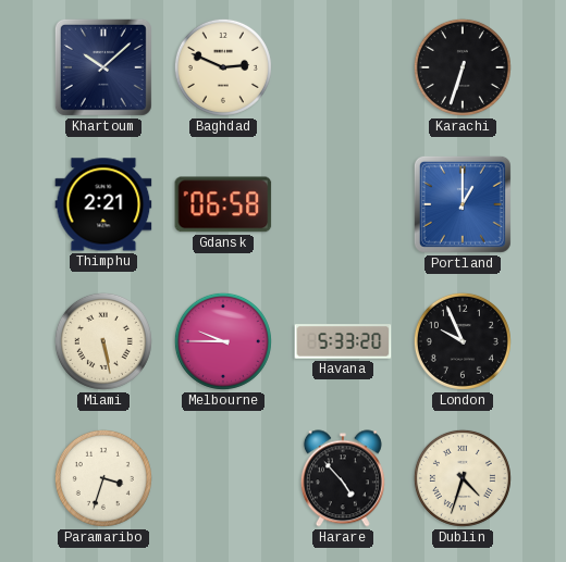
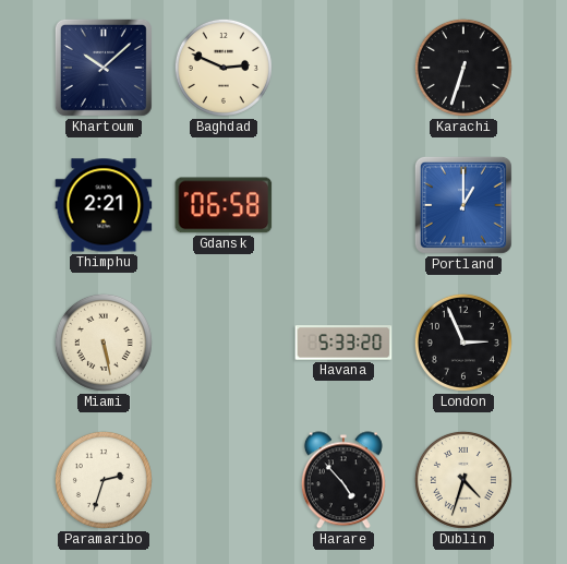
Melbourne: 9:45 -> none
London: 9:56 -> 2:56
Paramaribo: 3:33 -> 2:33
